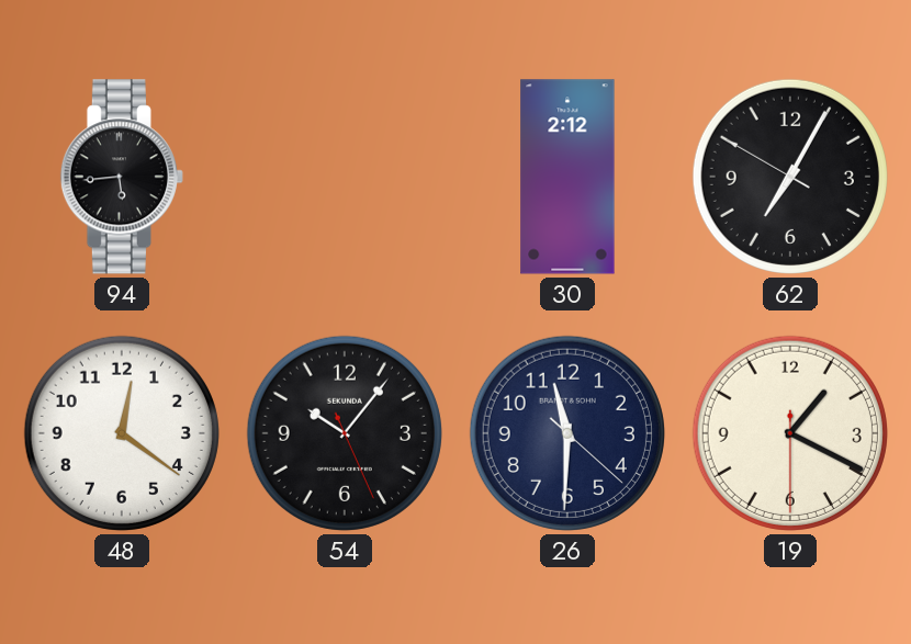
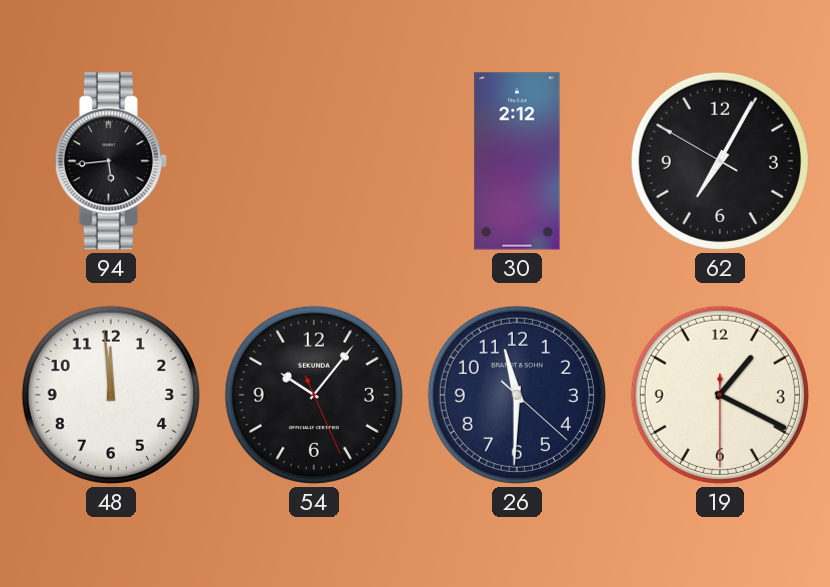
48: 12:21 -> 11:59
